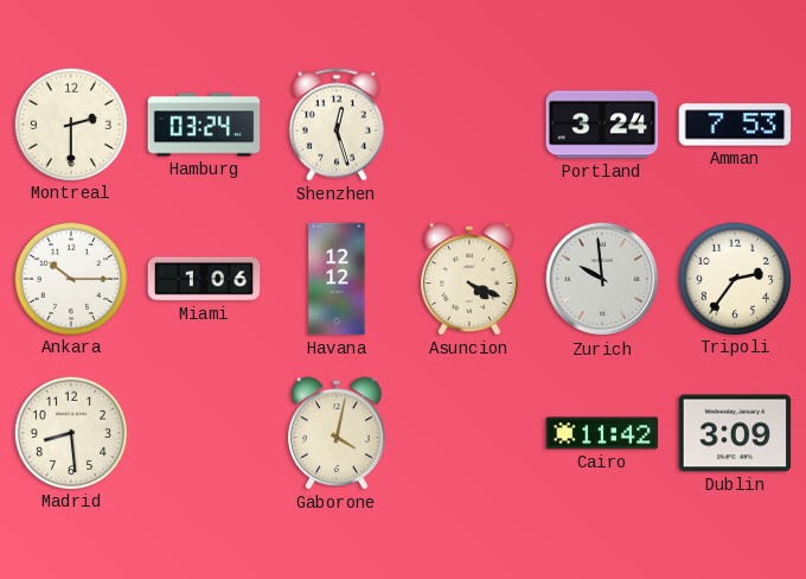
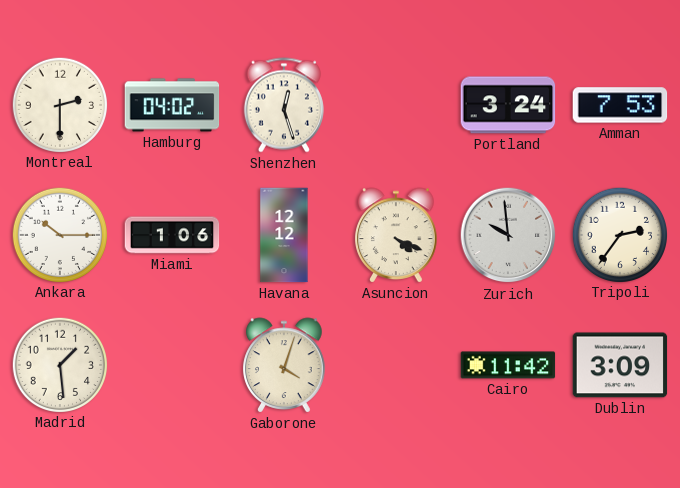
Hamburg: 03:24 -> 04:02
Madrid: 8:29 -> 1:29
Gaborone: 4:02 -> 4:03
